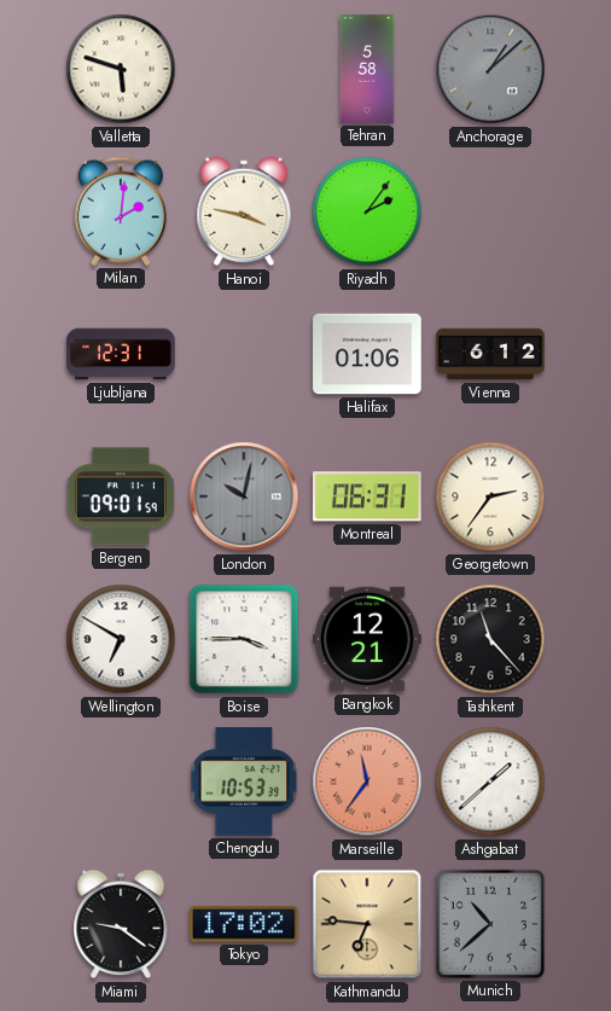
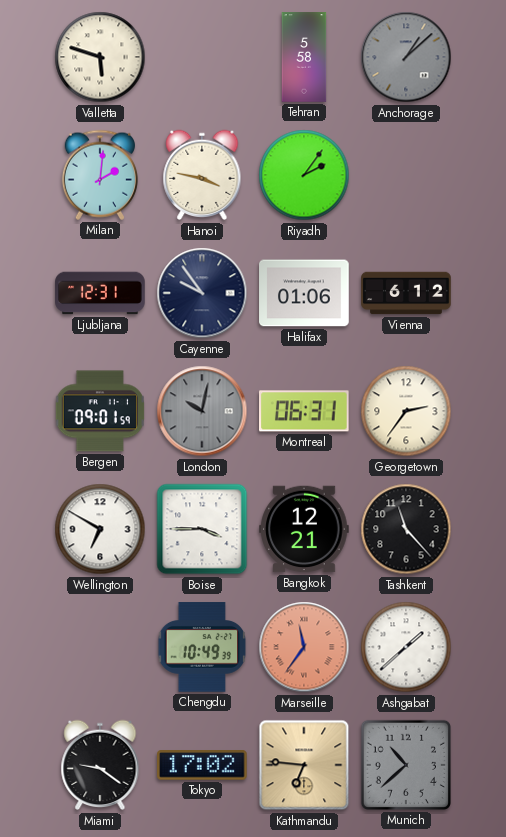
Cayenne: none -> 9:54
Chengdu: 10:53 -> 10:49
